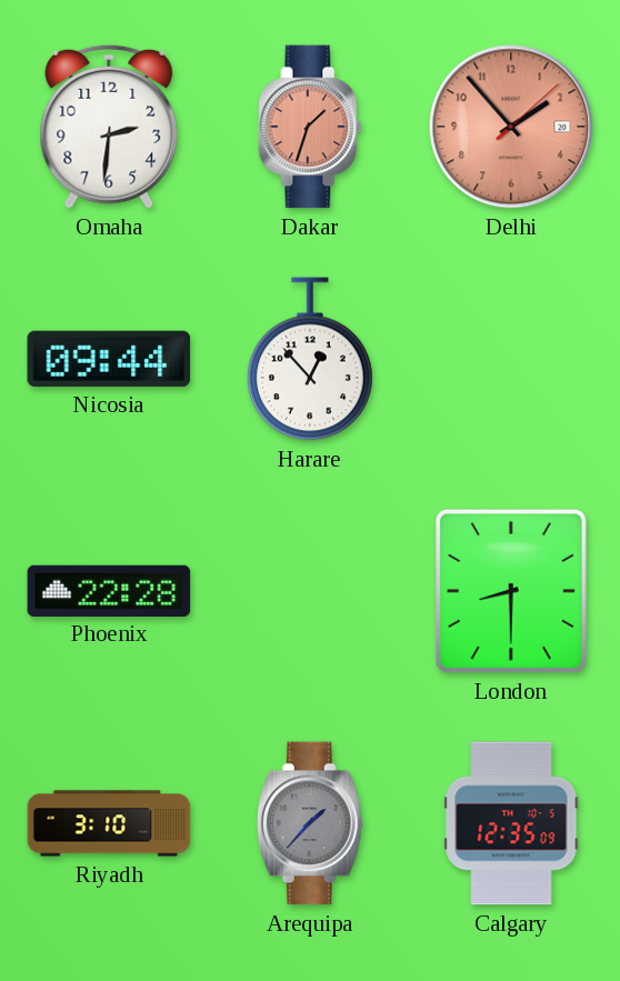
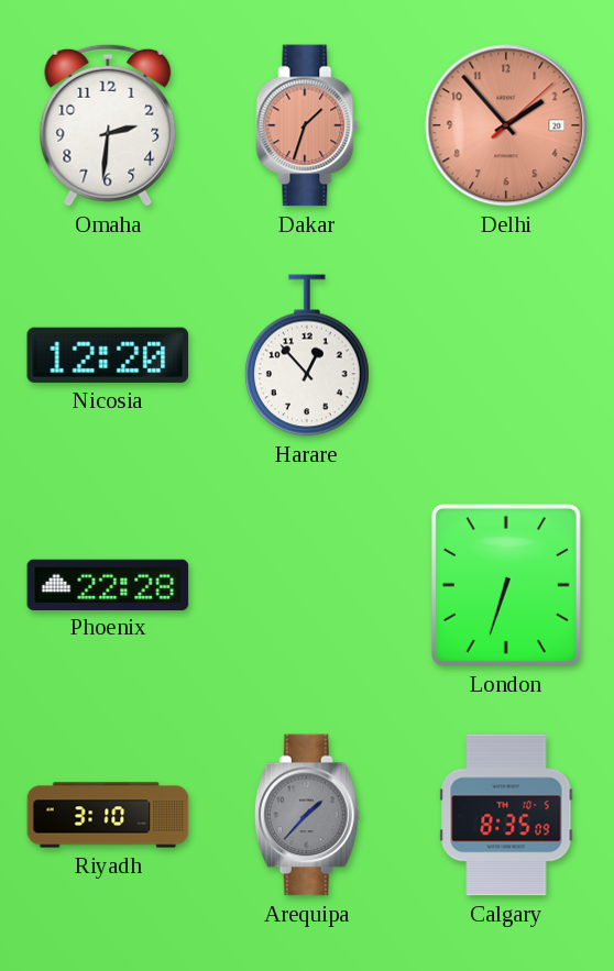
Nicosia: 09:44 -> 12:20
London: 8:30 -> 6:33
Calgary: 12:35 -> 8:35
